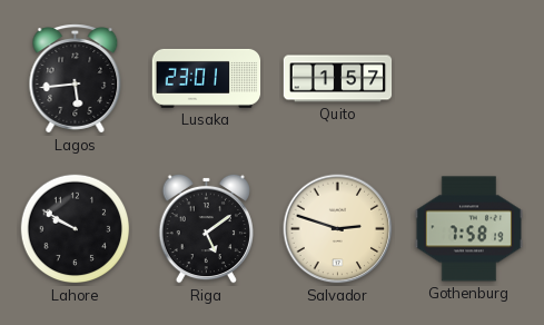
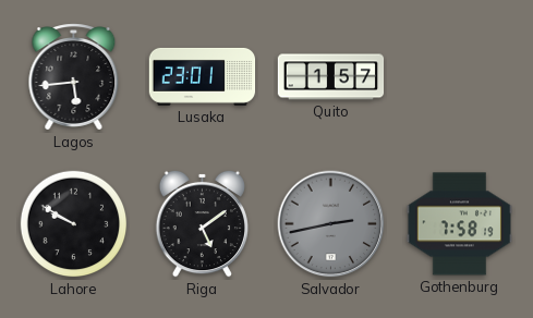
Salvador: 2:48 -> 2:43
Salvador dial: cream -> grey
